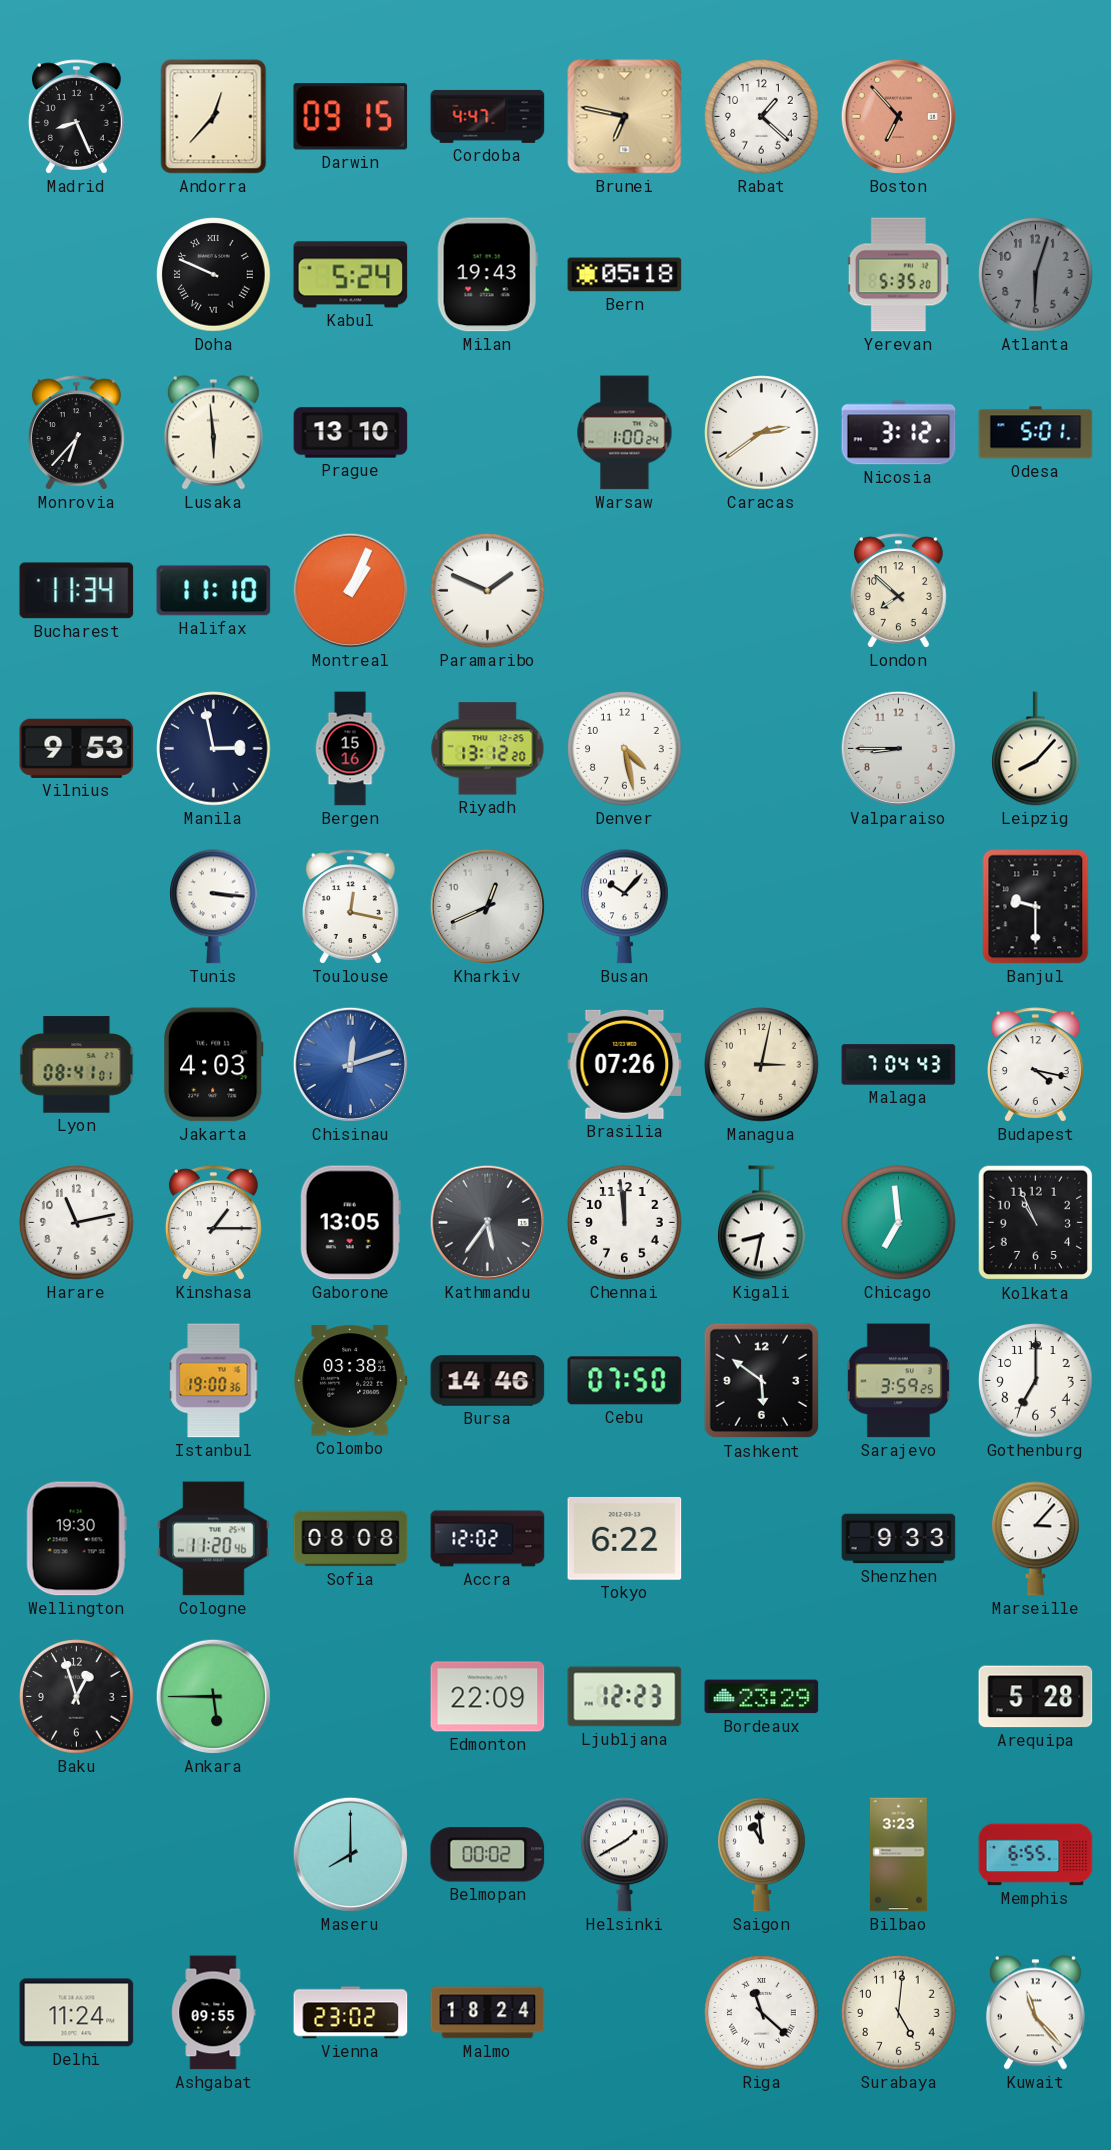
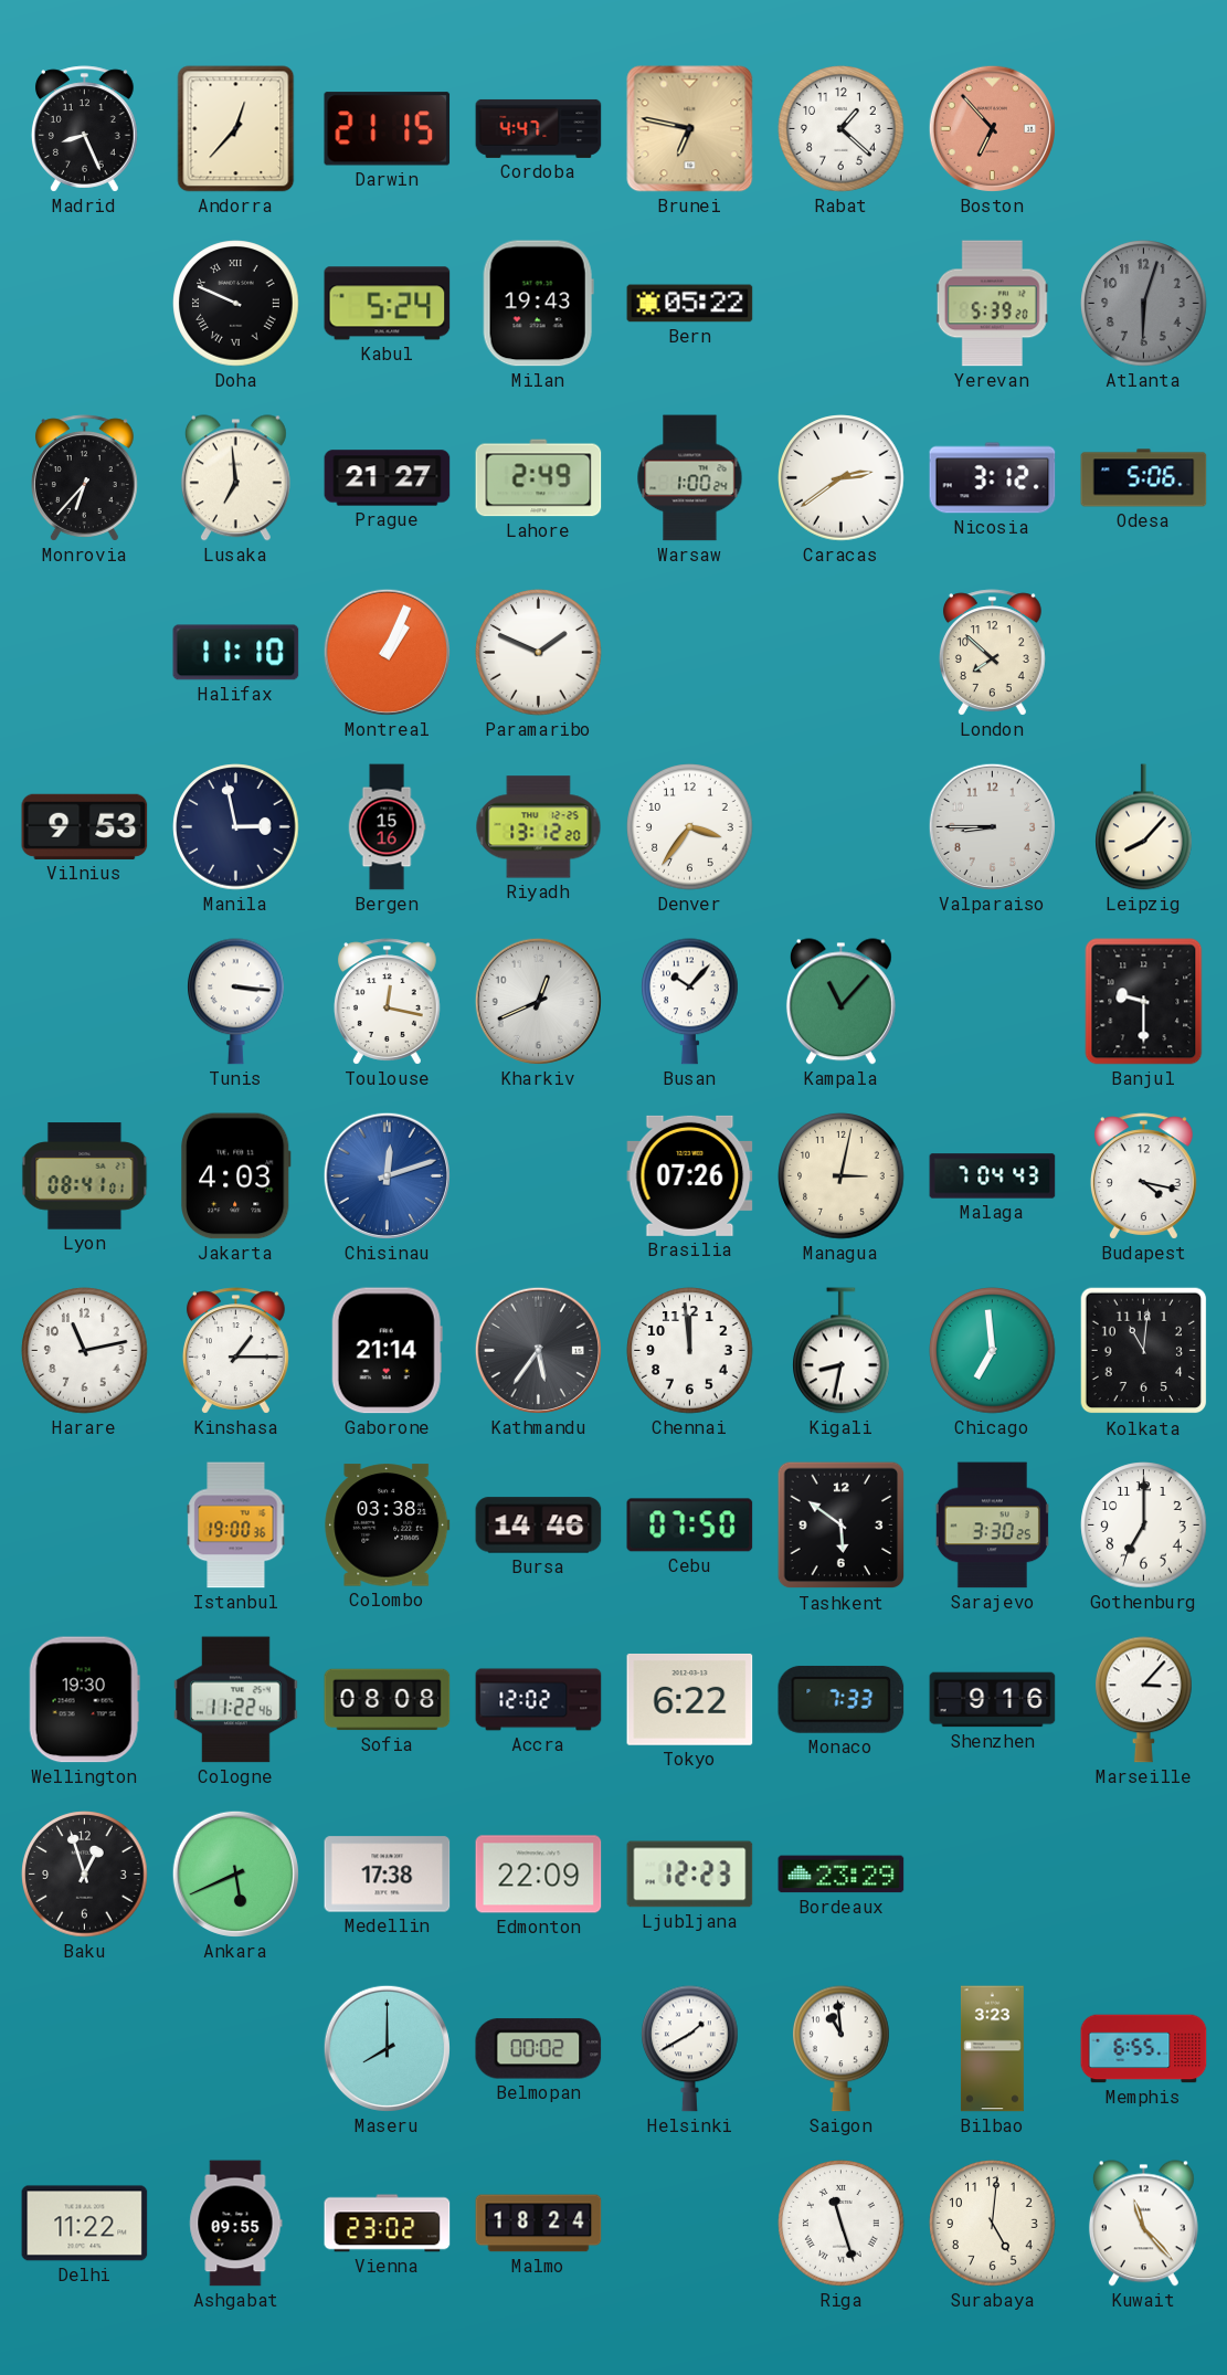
Darwin: 09:15 -> 21:15
Bern: 05:18 -> 05:22
Yerevan: 5:35 -> 5:39
Lusaka: 5:59 -> 6:59
Prague: 13:10 -> 21:27
Lahore: none -> 2:49
Odesa: 5:01 -> 5:06
Bucharest: 11:34 -> none
Denver: 4:28 -> 3:36
Kampala: none -> 11:07
Gaborone: 13:05 -> 21:14
Kolkata: 10:56 -> 11:01
Sarajevo: 3:59 -> 3:30
Cologne: 11:20 -> 11:22
Monaco: none -> 7:33
Shenzhen: 9:33 -> 9:16
Ankara: 5:45 -> 5:41
Medellin: none -> 17:38
Arequipa: 5:28 -> none
Delhi: 11:24 -> 11:22
Riga: 11:22 -> 11:27
